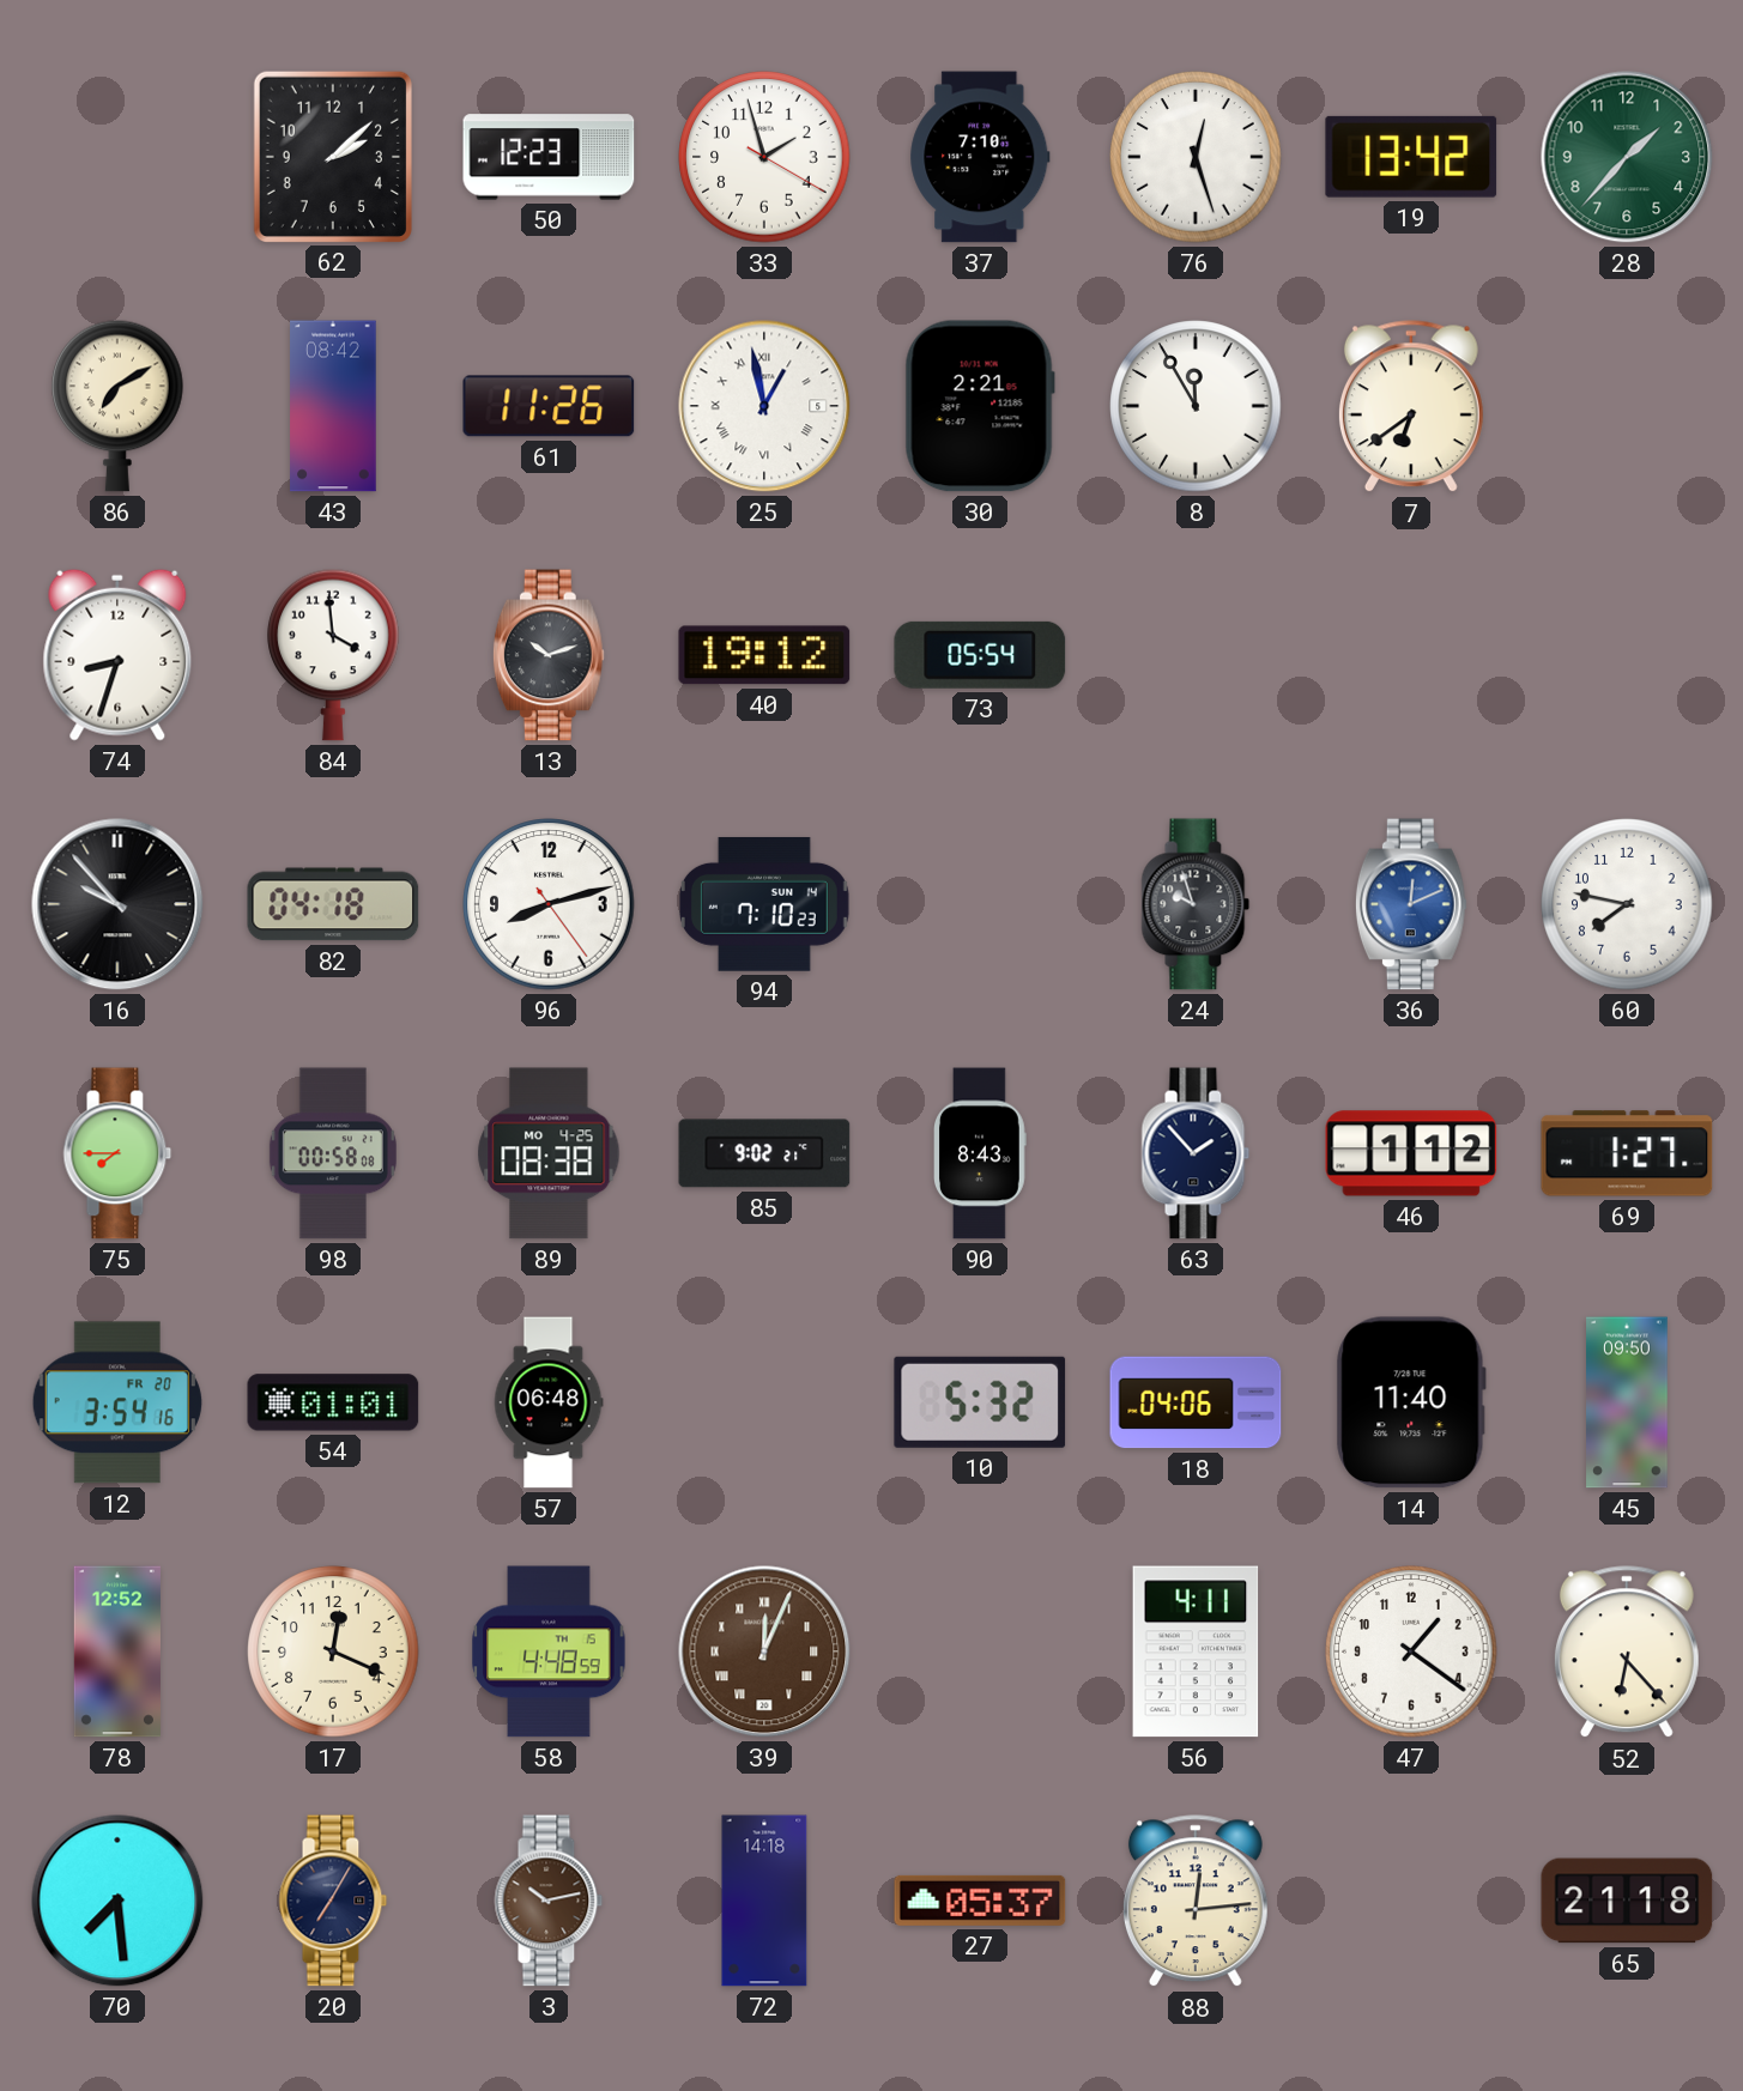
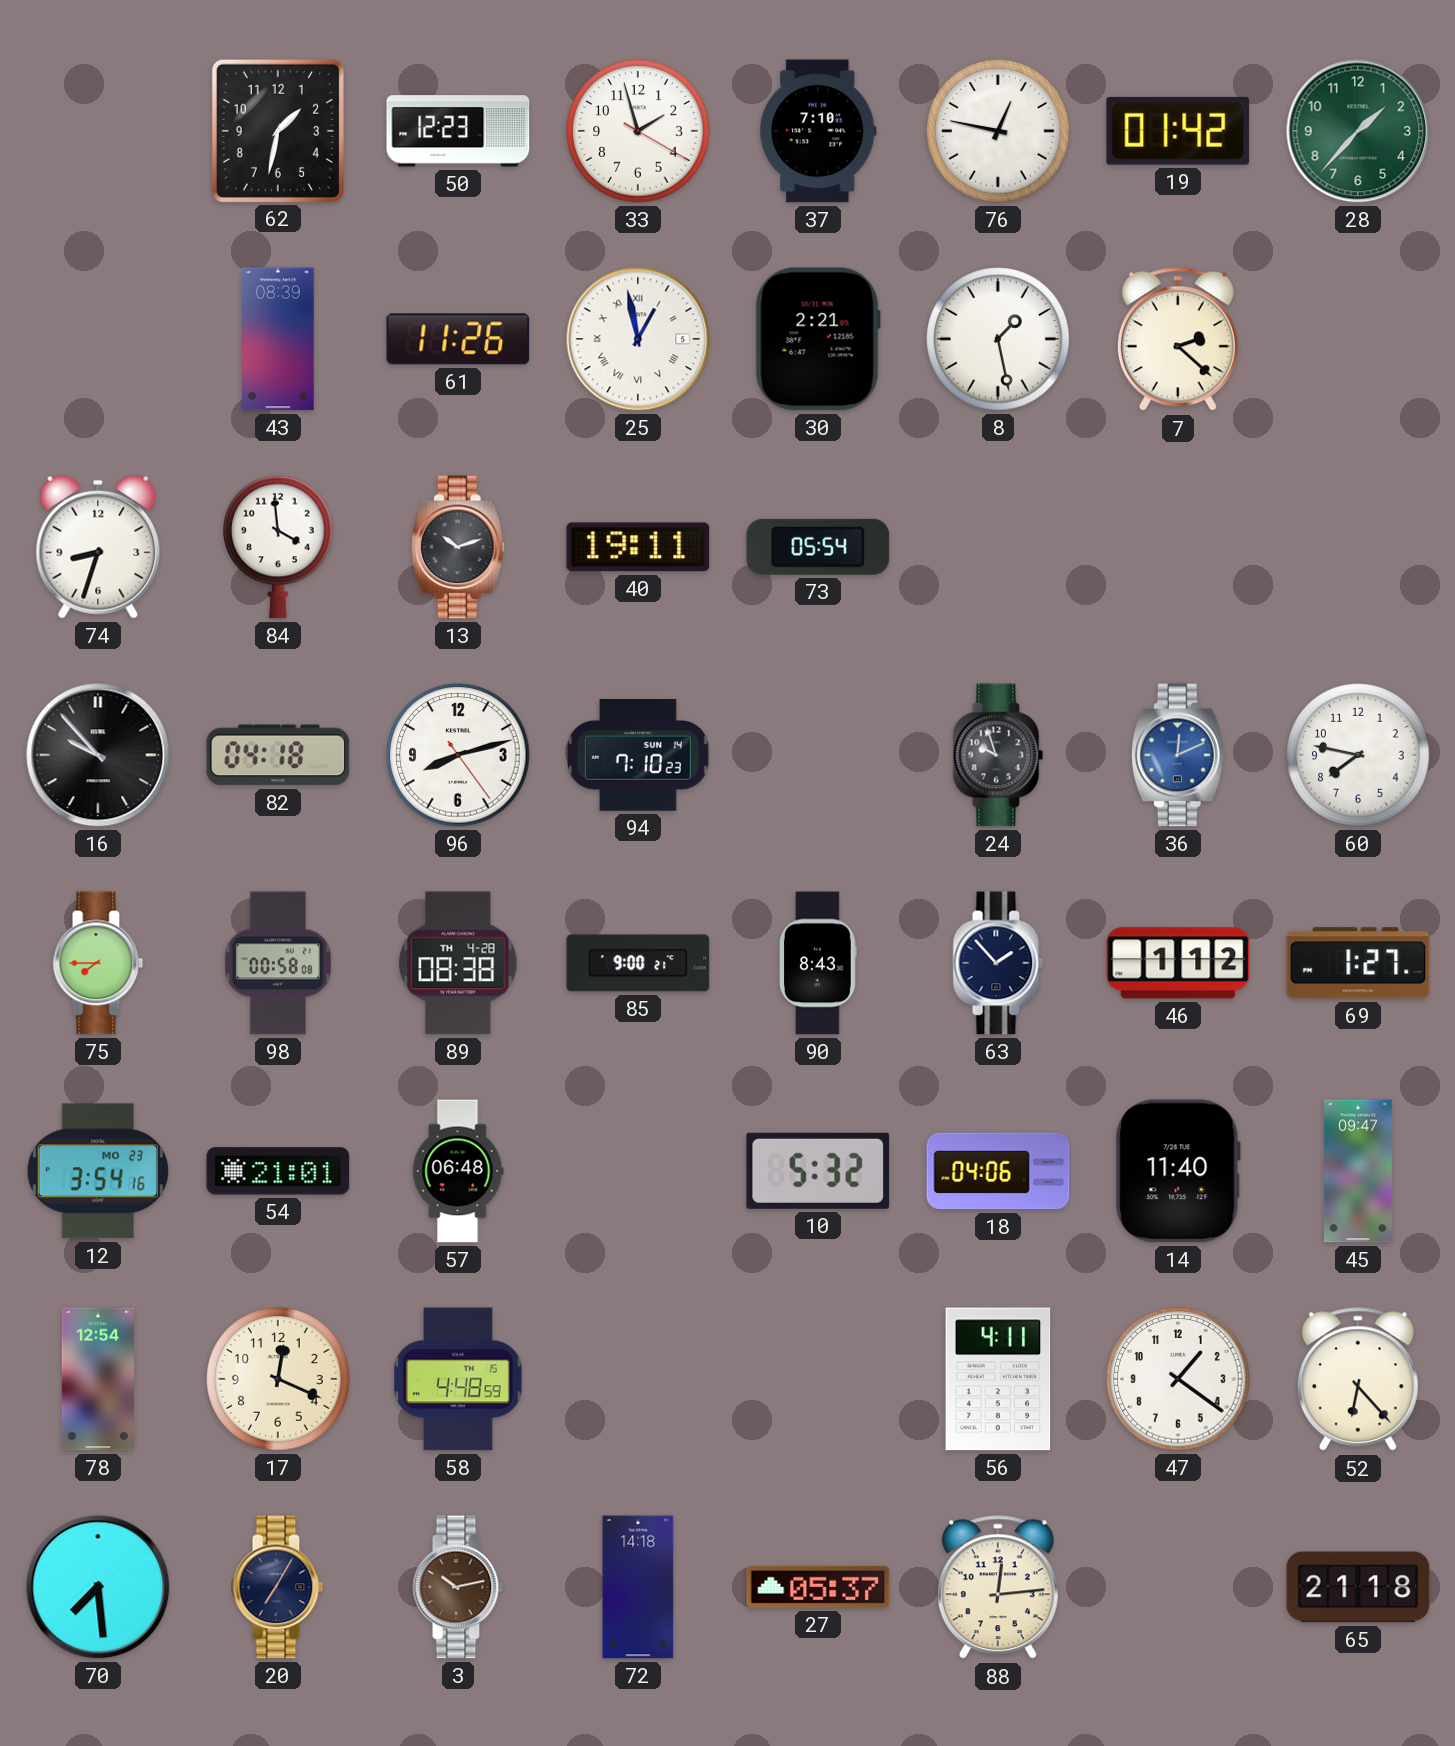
62: 2:08 -> 1:32
76: 12:27 -> 12:47
19: 13:42 -> 01:42
86: 7:10 -> none
43: 08:42 -> 08:39
8: 11:55 -> 1:28
7: 6:39 -> 2:22
40: 19:12 -> 19:11
89 date: MO 4-25 -> TH 4-28
85: 9:02 -> 9:00
12 date: FR 20 -> MO 23
54: 01:01 -> 21:01
45: 09:50 -> 09:47
78: 12:52 -> 12:54
39: 12:04 -> none
